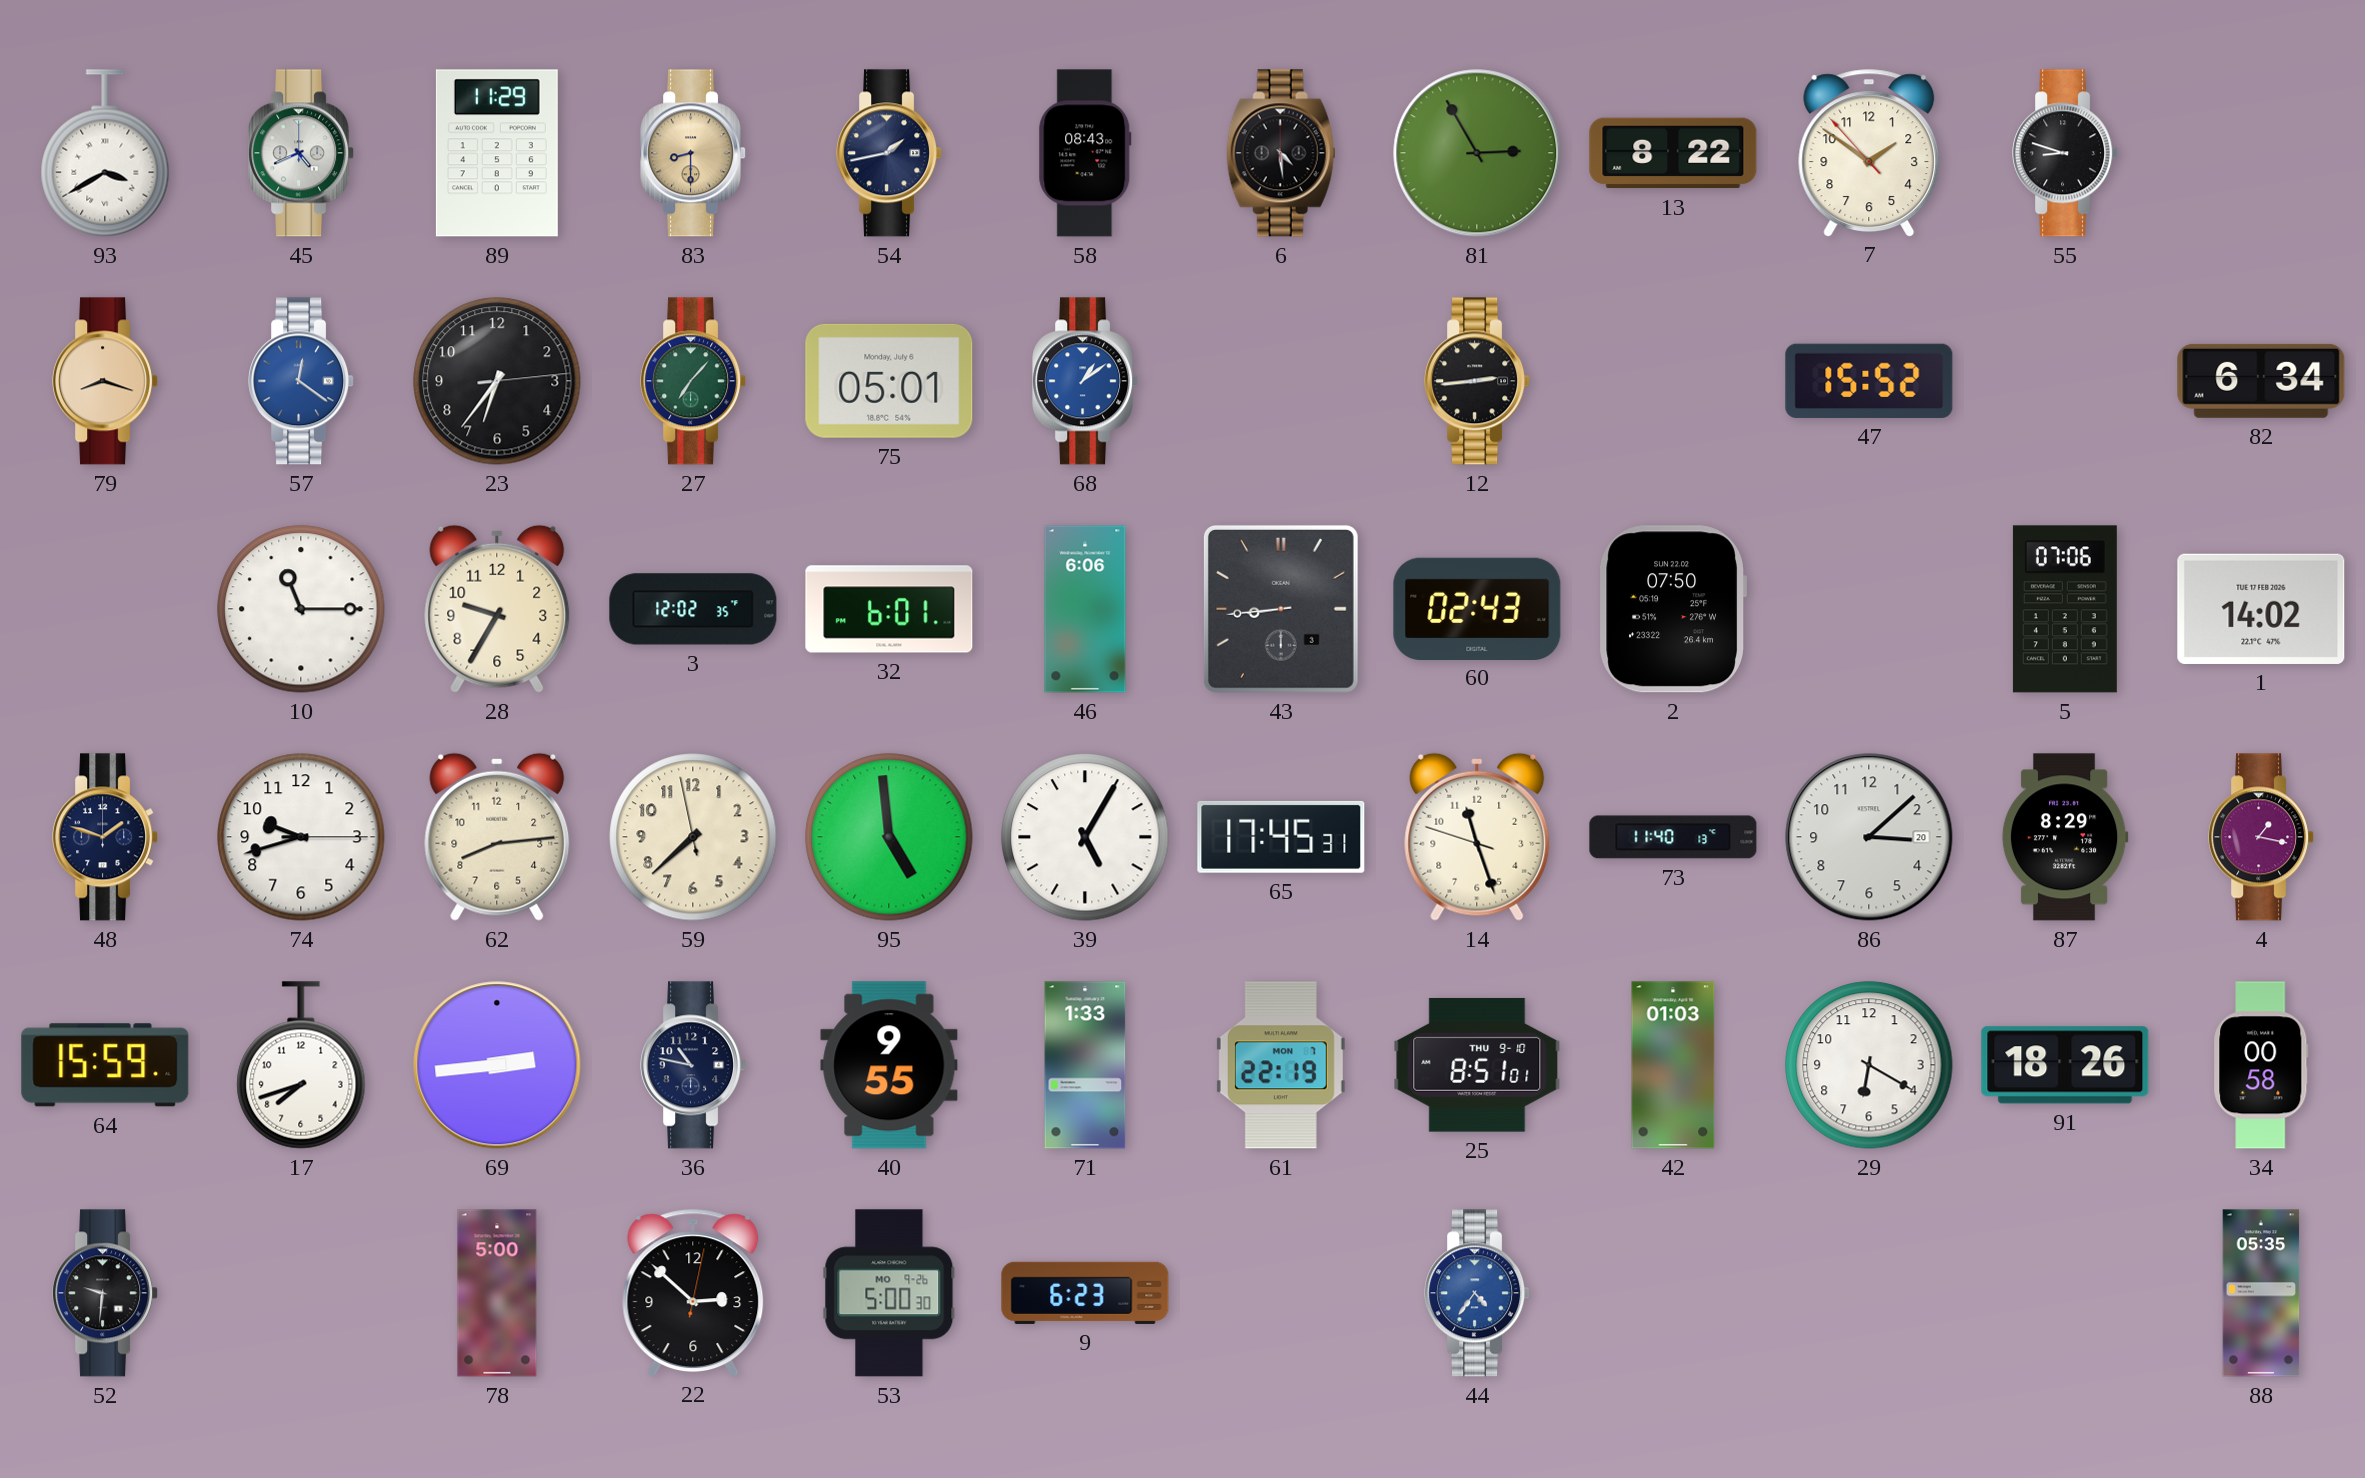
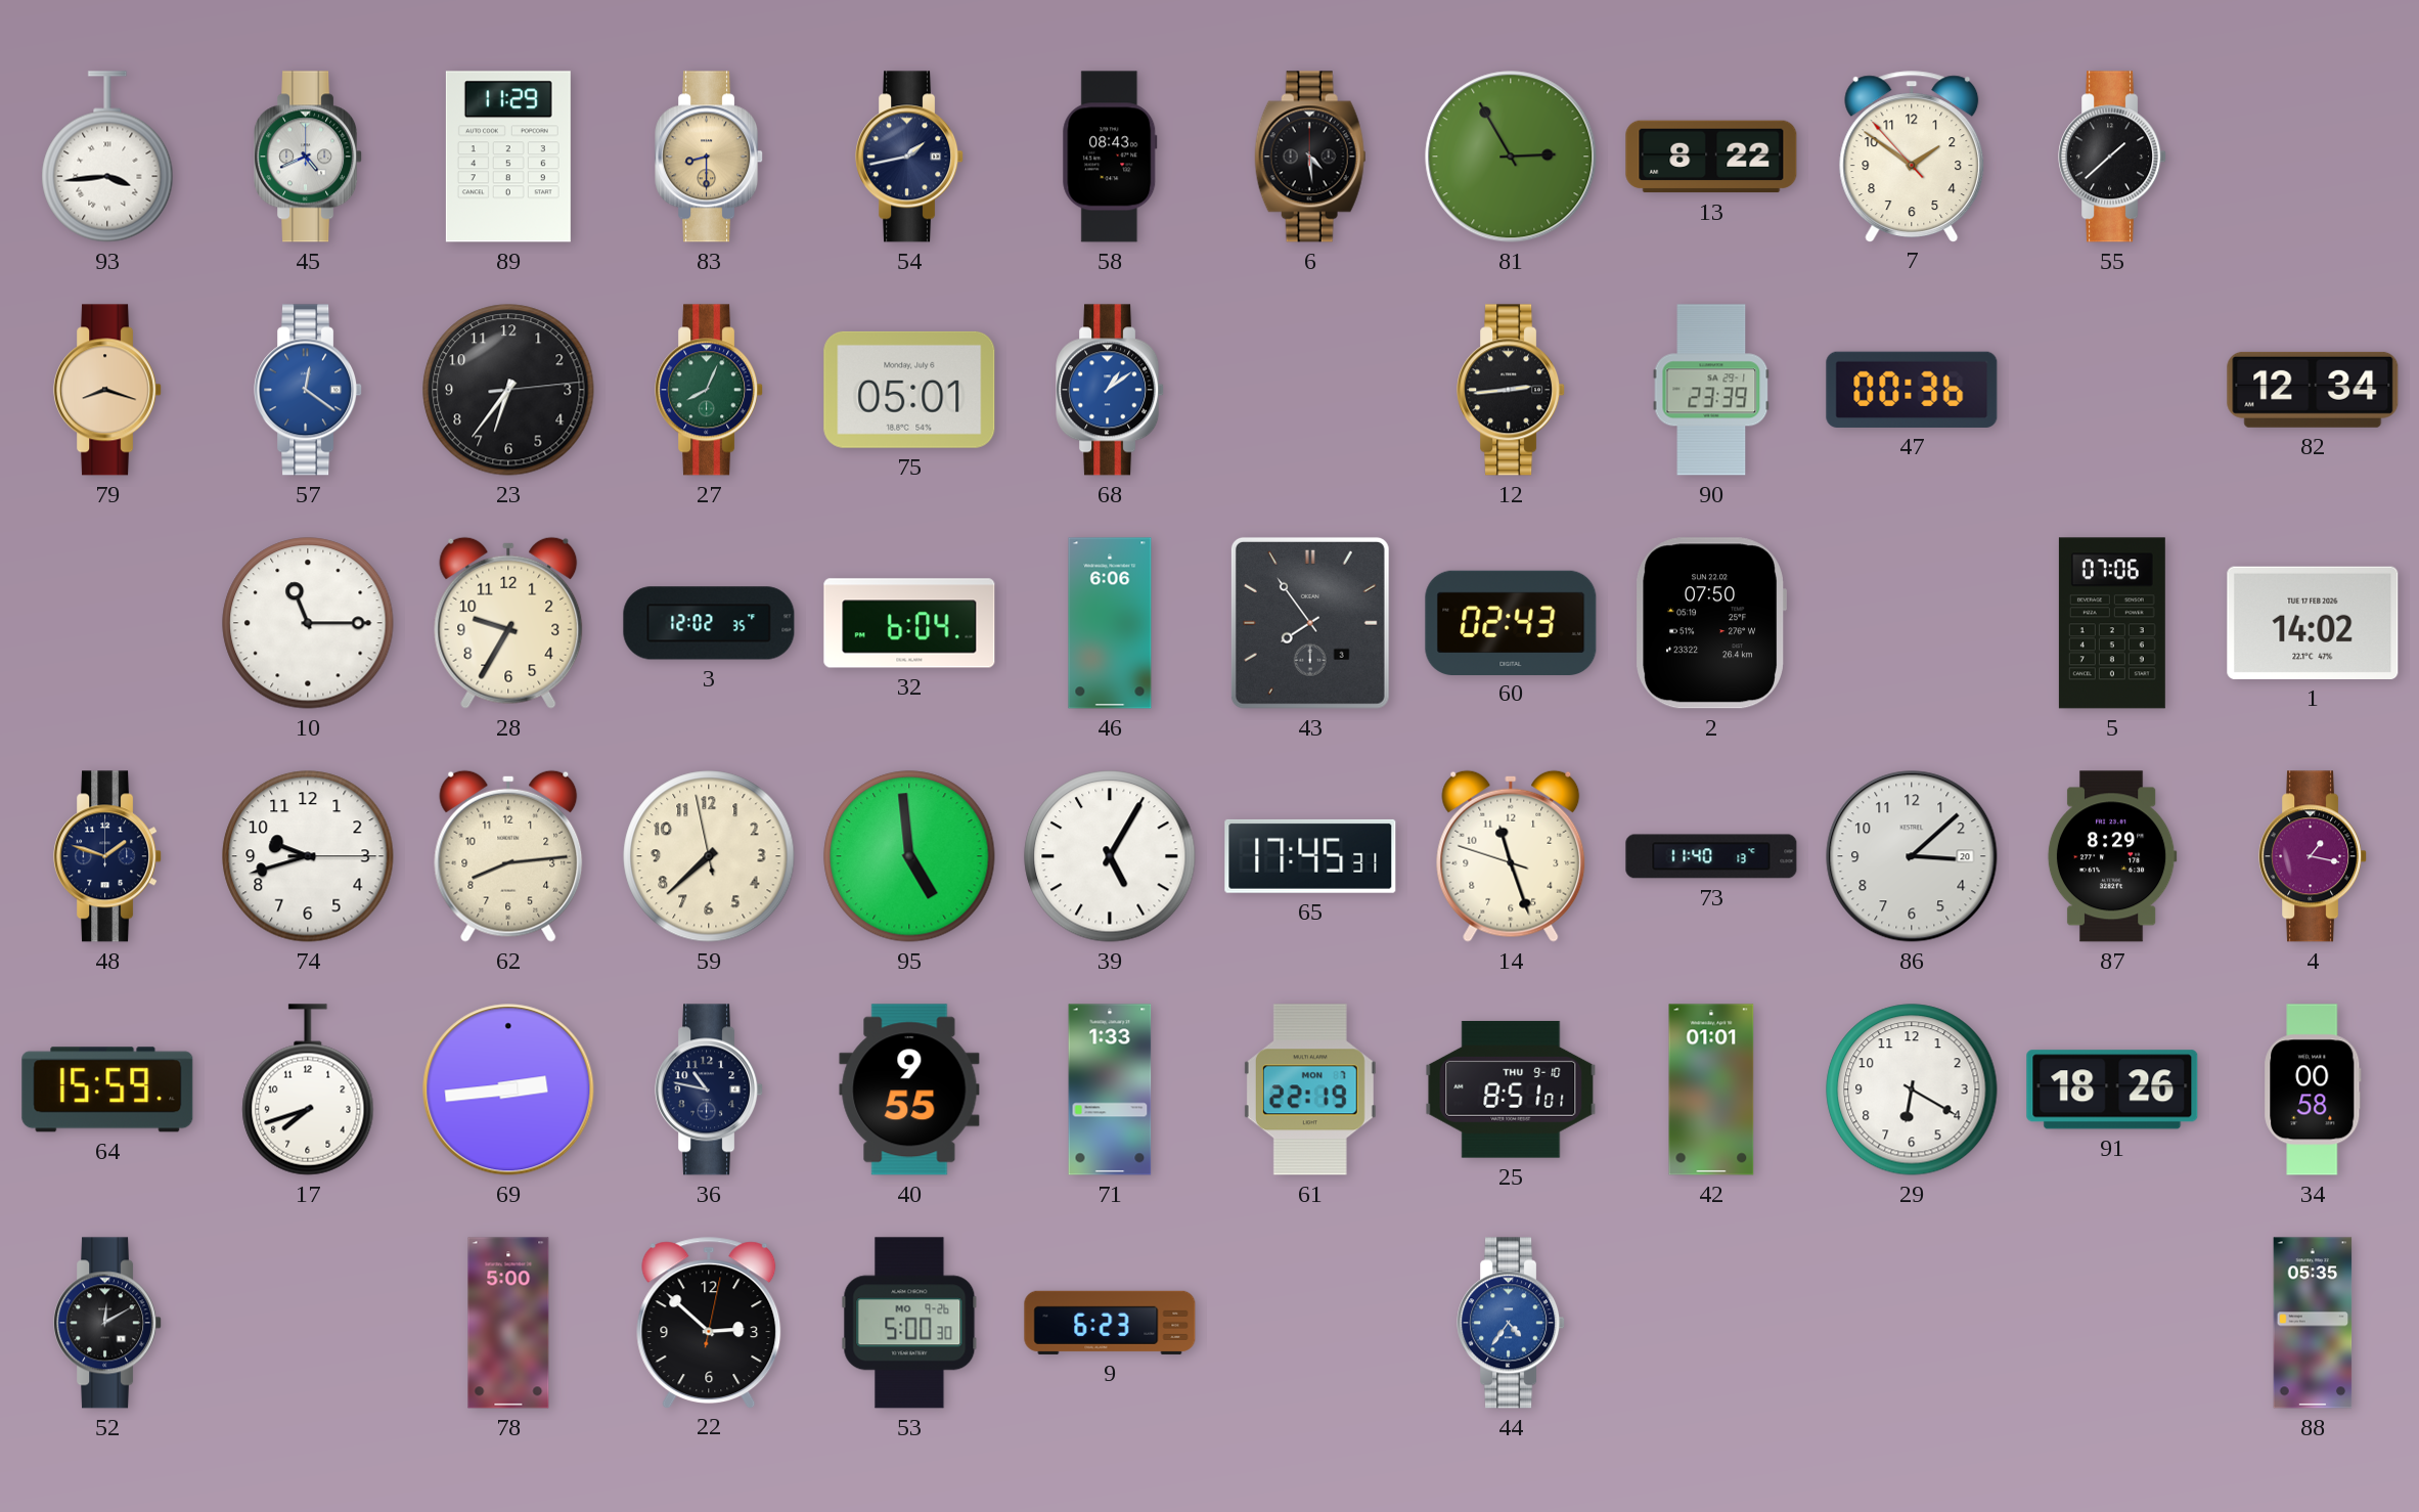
93: 3:40 -> 3:44
55: 8:48 -> 1:38
27: 7:07 -> 8:04
90: none -> 23:39
47: 15:52 -> 00:36
82: 6:34 -> 12:34
32: 6:01 -> 6:04
43: 8:44 -> 7:54
42: 01:03 -> 01:01
52: 9:31 -> 12:10
